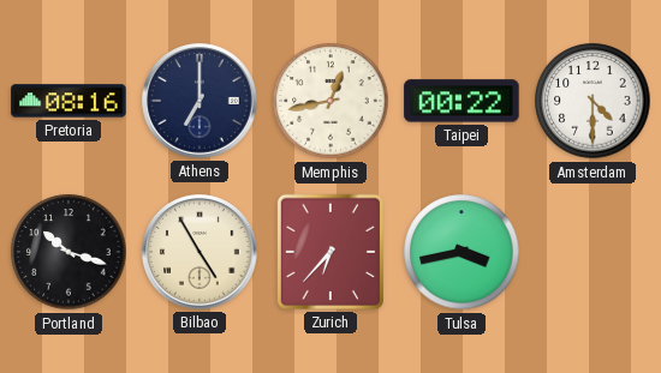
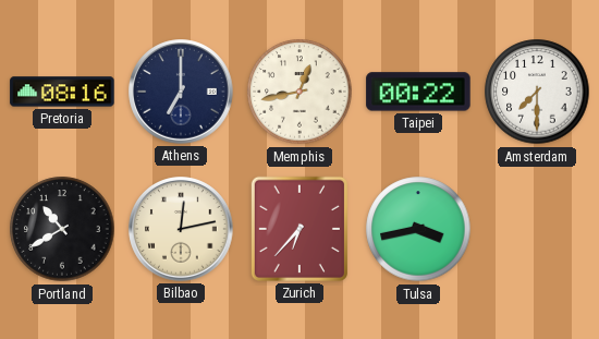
Amsterdam: 4:30 -> 7:30
Portland: 10:18 -> 10:40
Bilbao: 4:55 -> 12:13
